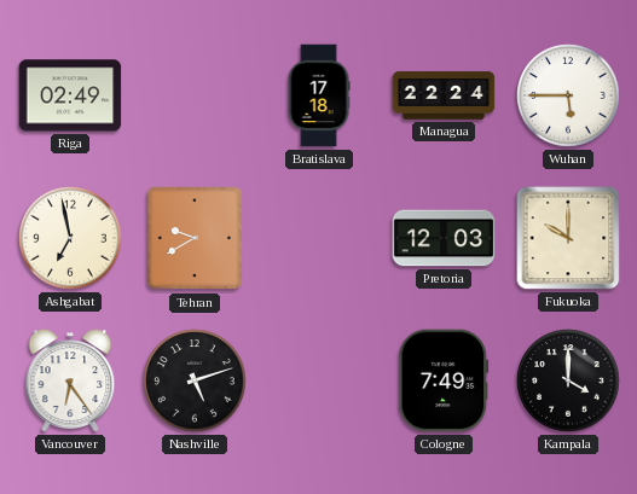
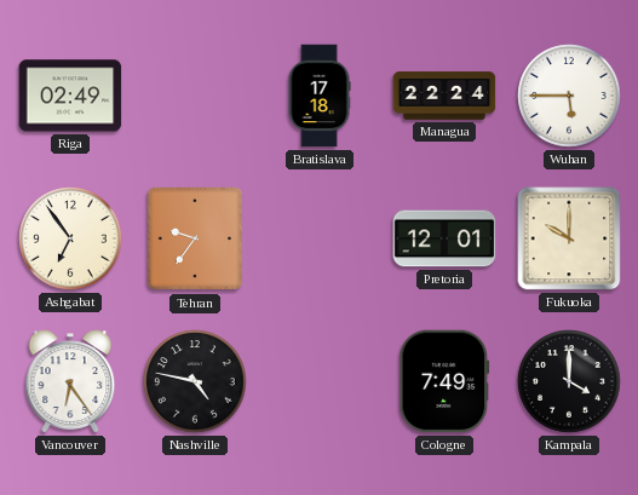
Ashgabat: 6:58 -> 6:54
Tehran: 9:40 -> 9:36
Pretoria: 12:03 -> 12:01
Nashville: 5:12 -> 4:47
